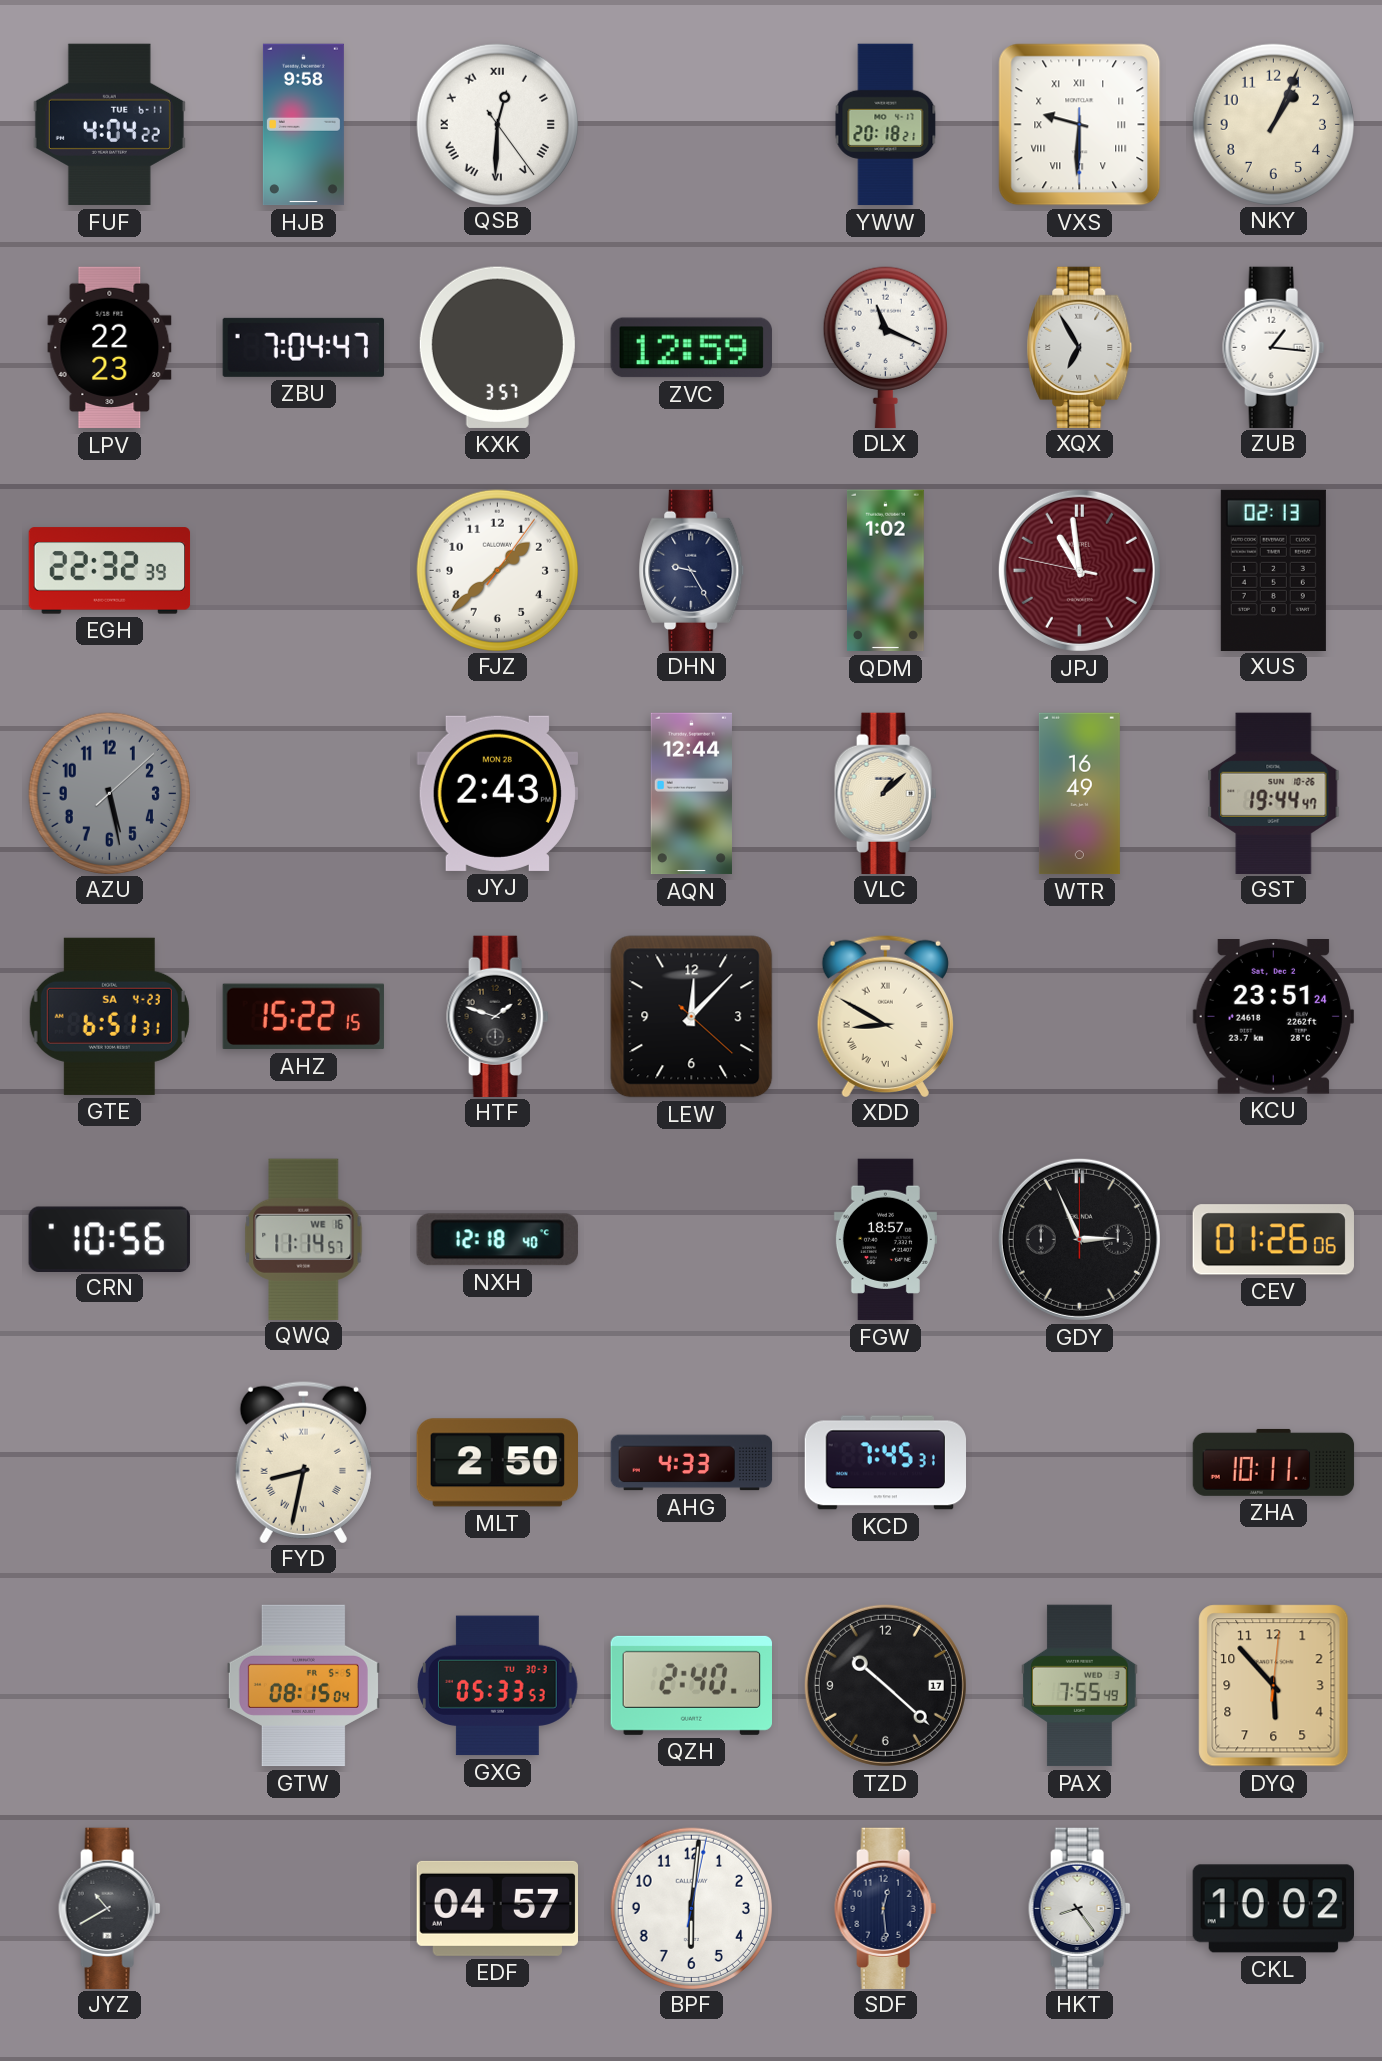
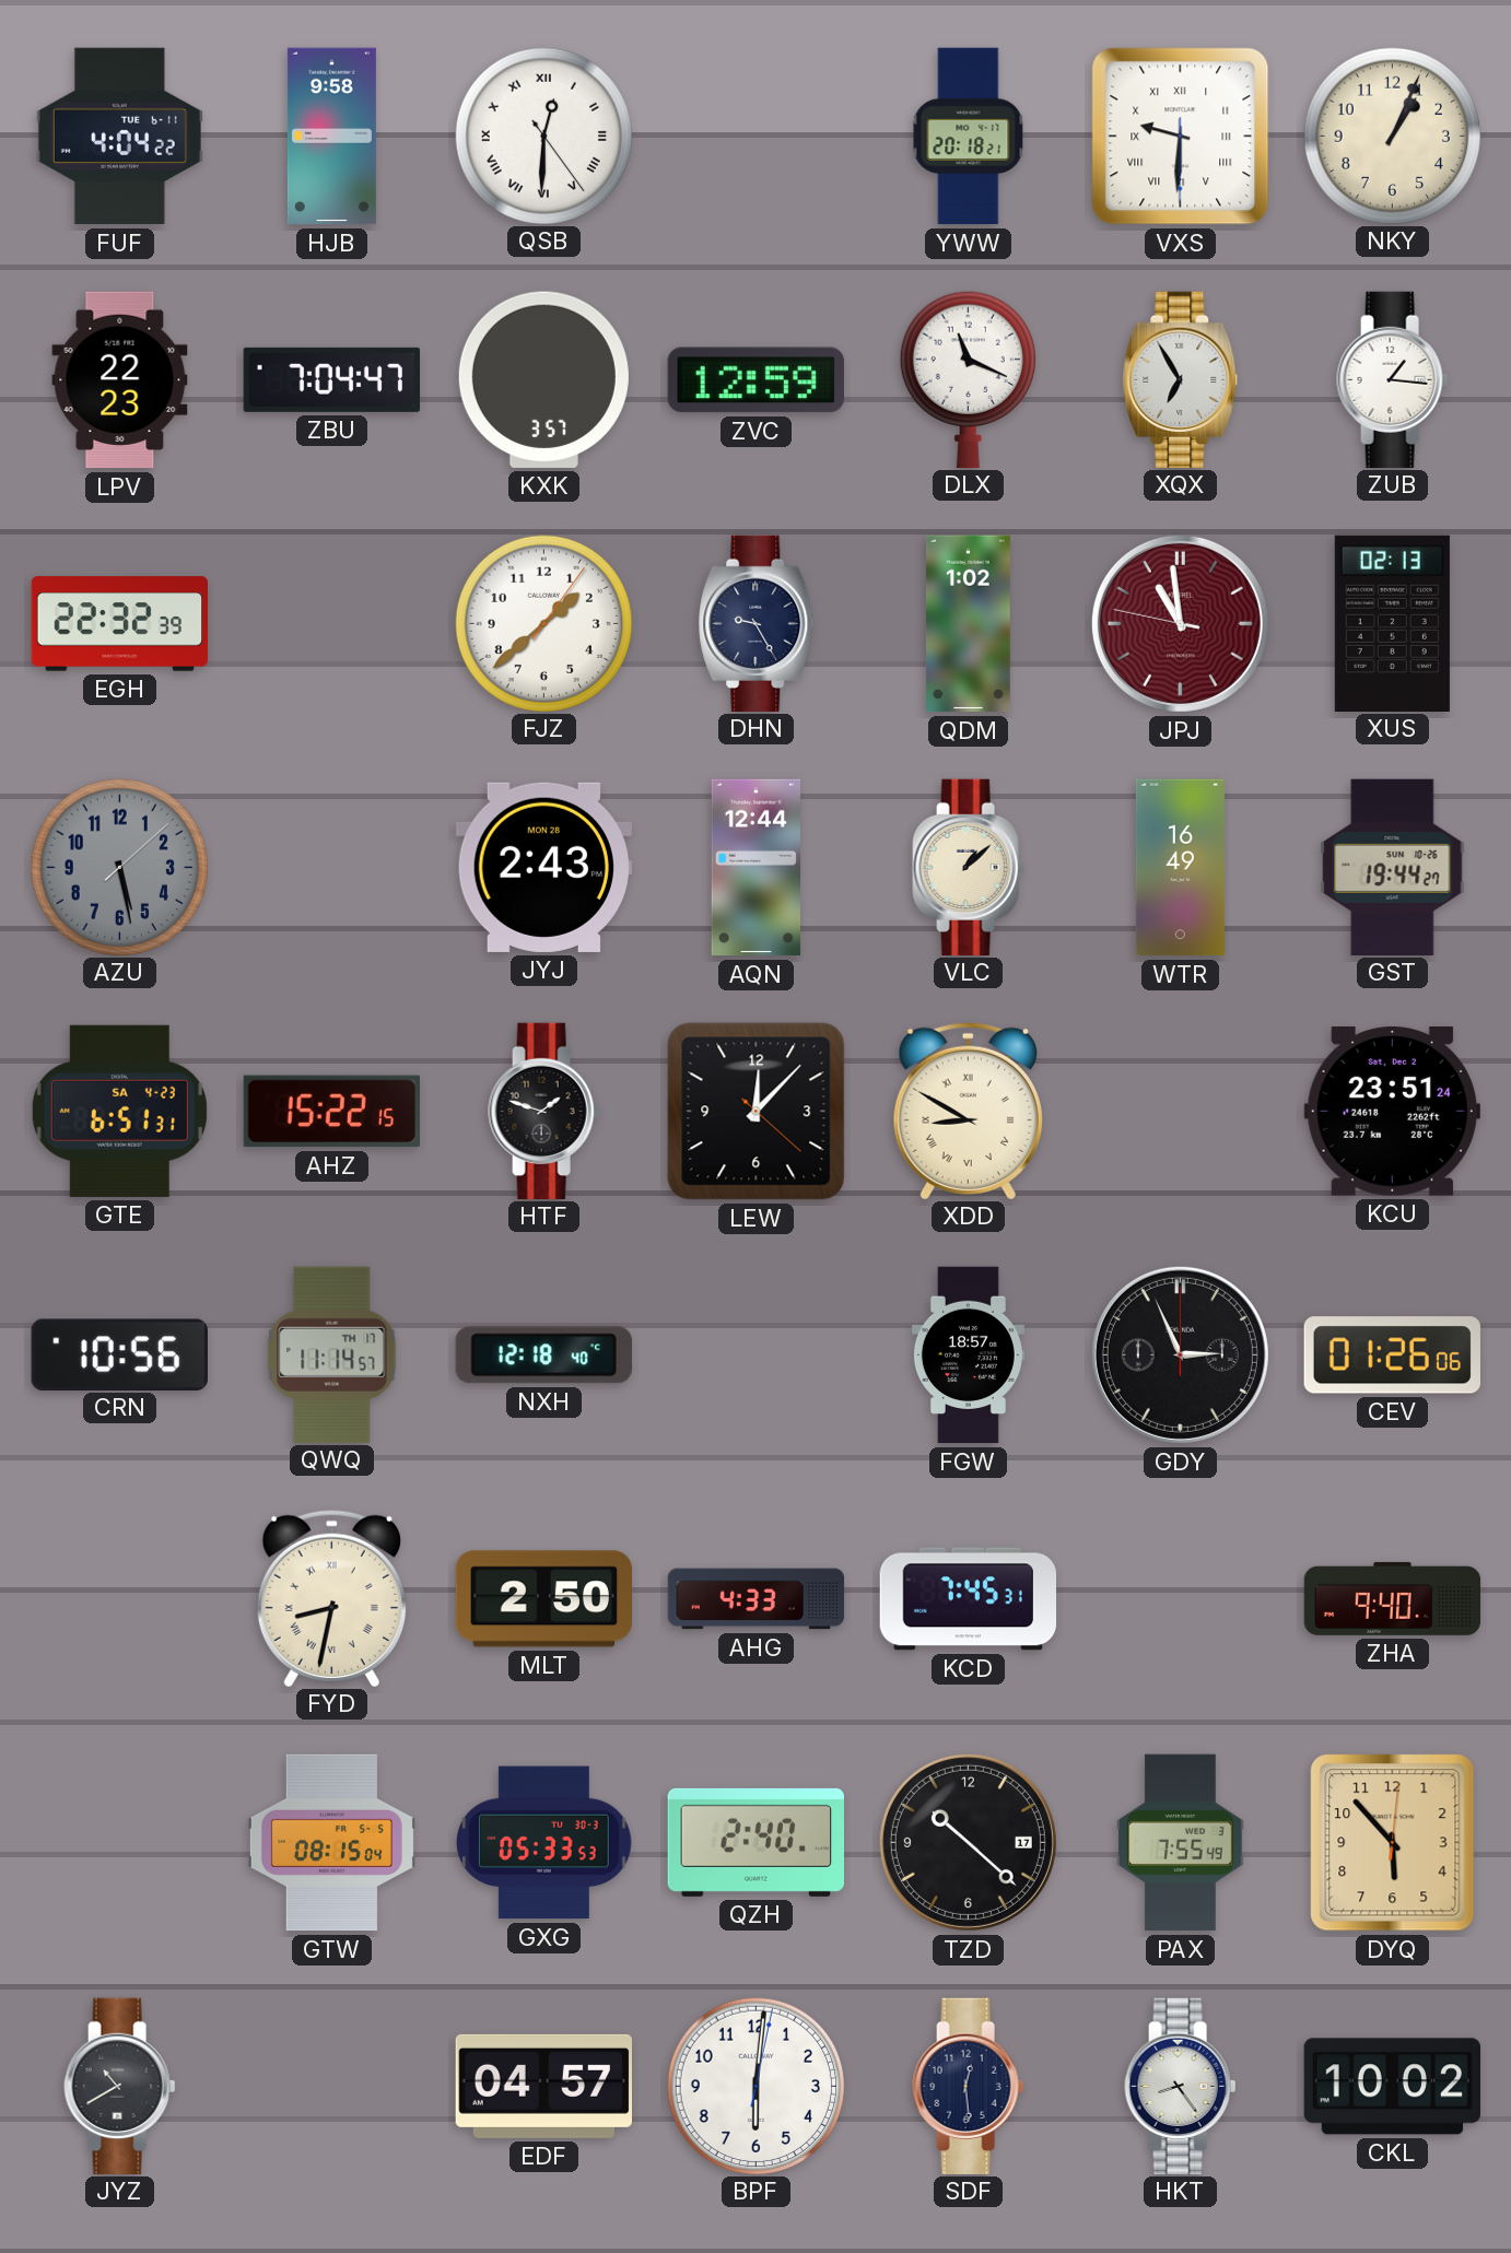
GST: 19:44:47 -> 19:44:27
QWQ date: WE 16 -> TH 17
ZHA: 10:11 -> 9:40
